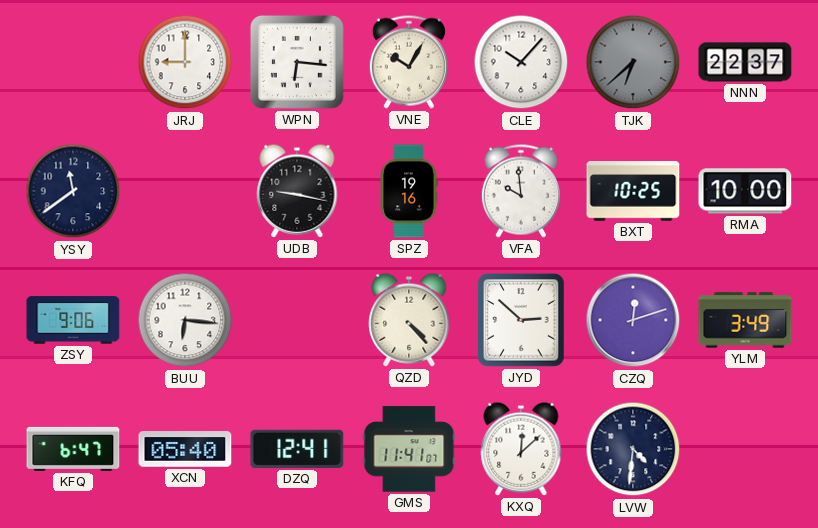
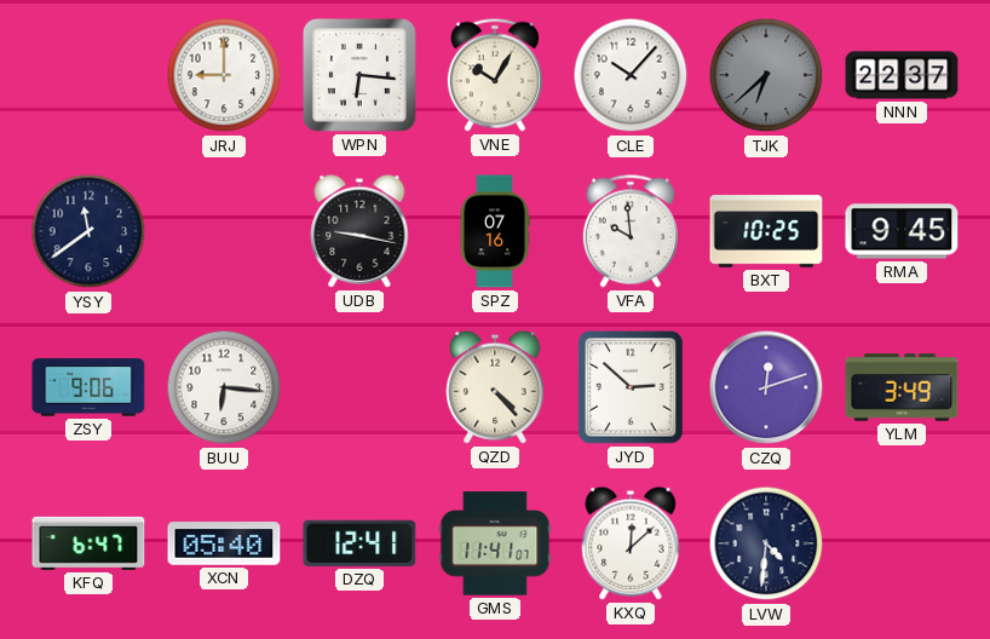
SPZ: 19:16 -> 07:16
RMA: 10:00 -> 9:45
